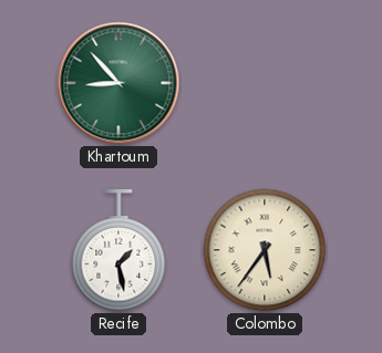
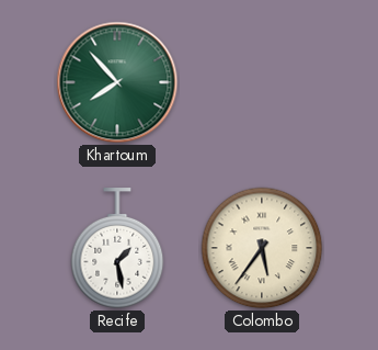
Khartoum: 8:53 -> 7:53
